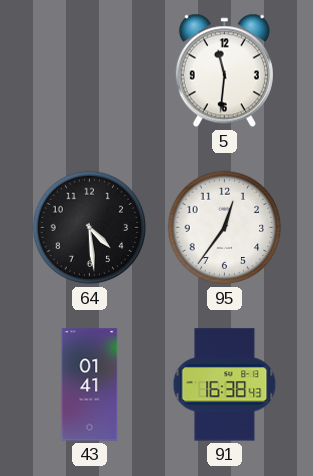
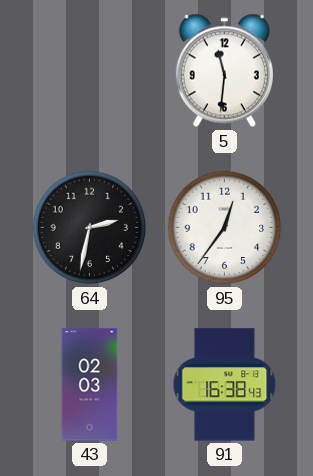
64: 4:29 -> 2:32
43: 01:41 -> 02:03
